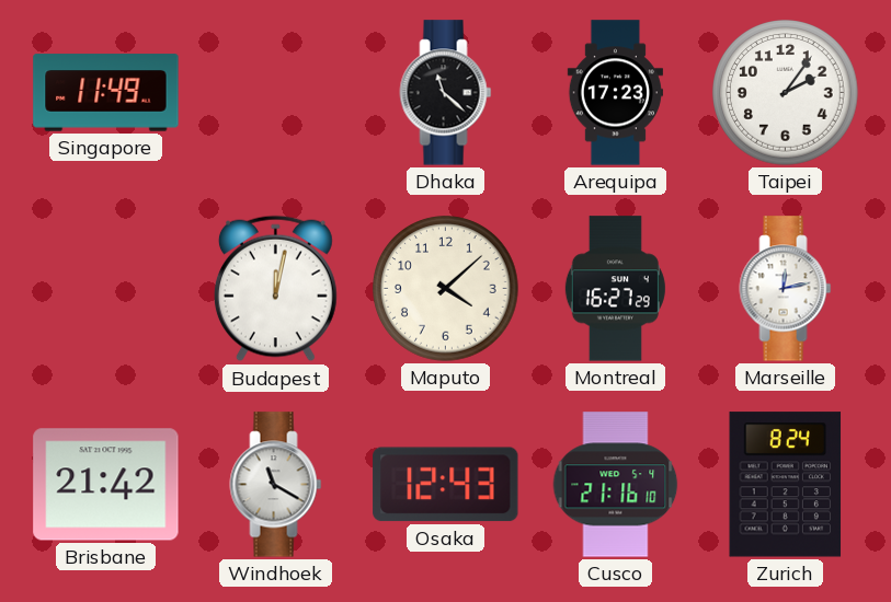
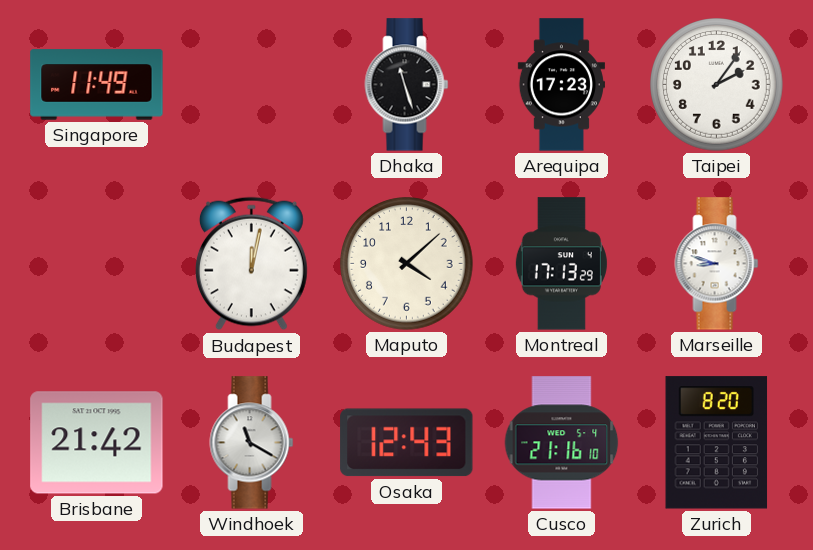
Dhaka: 11:22 -> 11:27
Montreal: 16:27 -> 17:13
Marseille: 12:13 -> 8:48
Zurich: 8:24 -> 8:20
